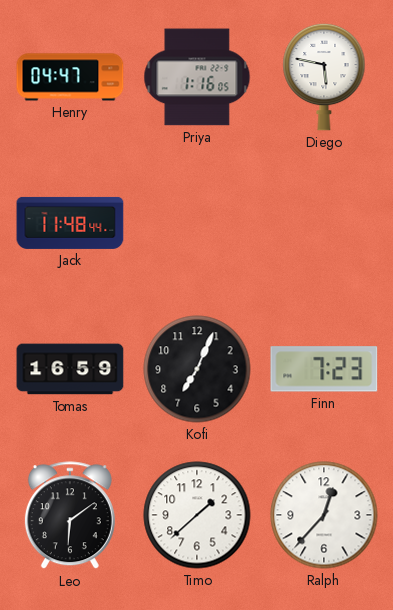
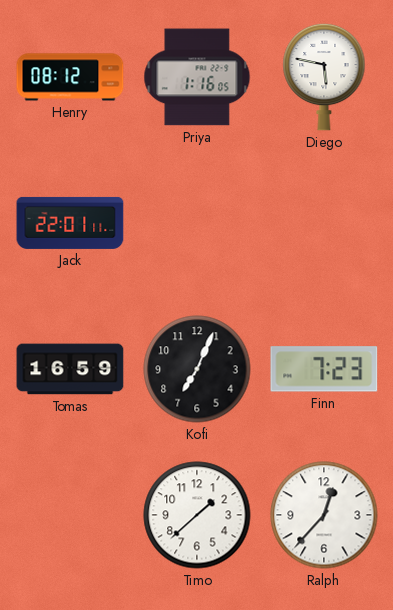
Henry: 04:47 -> 08:12
Jack: 11:48 -> 22:01
Leo: 6:09 -> none
